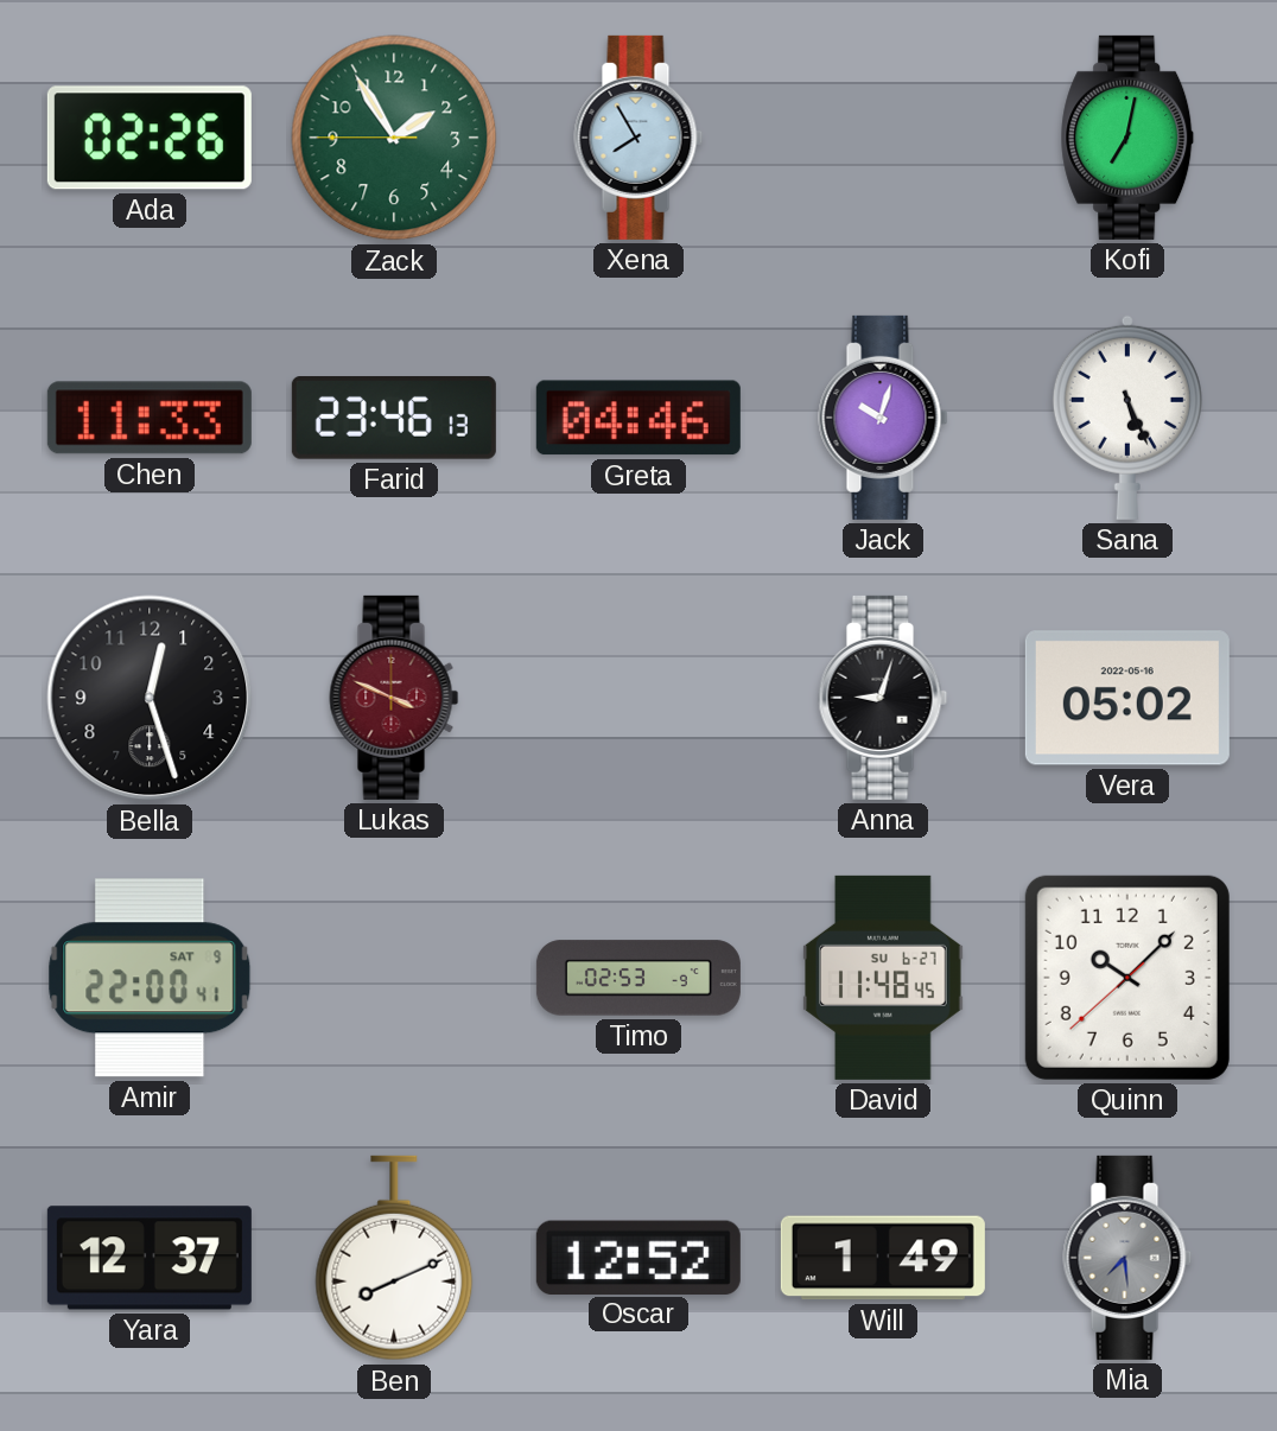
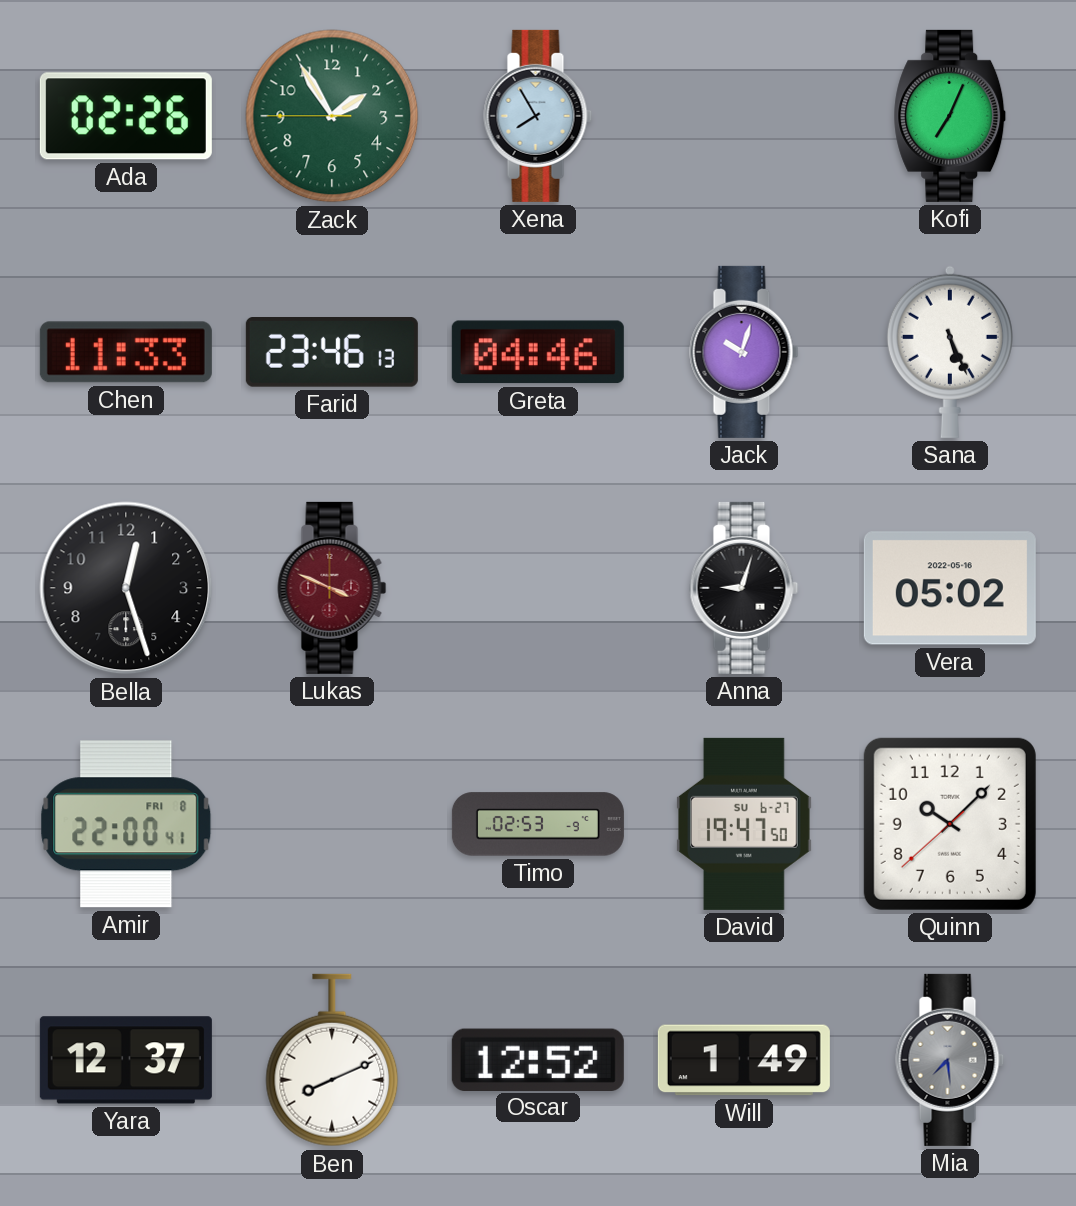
Kofi: 7:02 -> 7:04
Amir date: SAT 9 -> FRI 8
David: 11:48 -> 19:47
